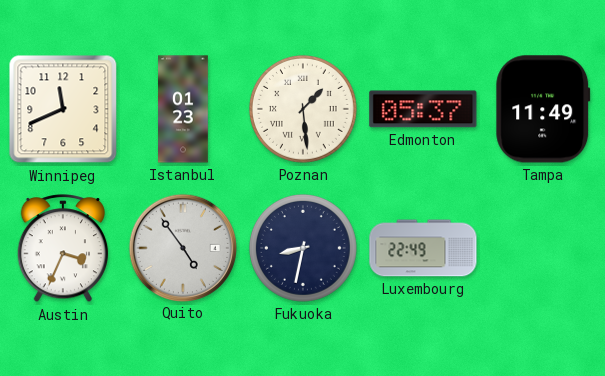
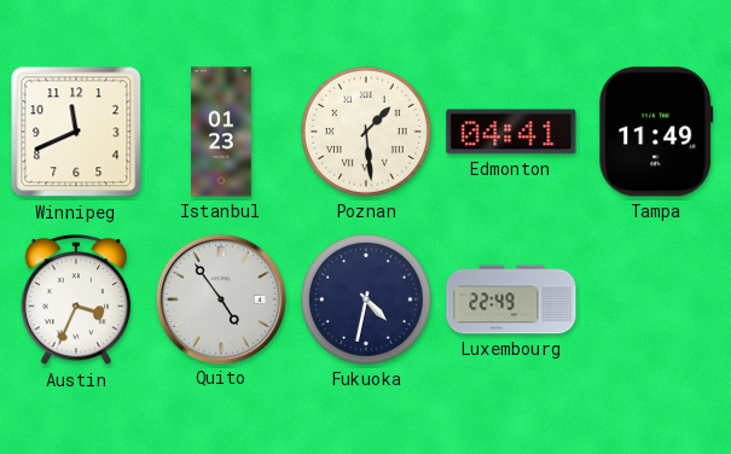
Edmonton: 05:37 -> 04:41
Fukuoka: 8:32 -> 4:32
